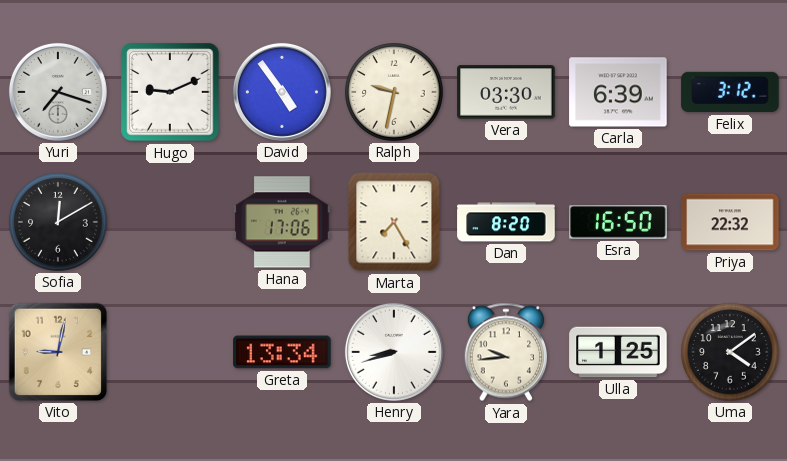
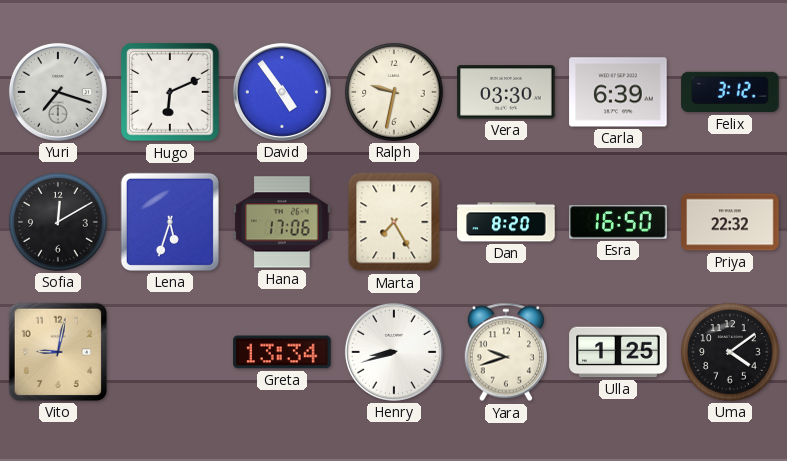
Hugo: 9:11 -> 6:11
Lena: none -> 5:33
Yara: 9:44 -> 9:42
